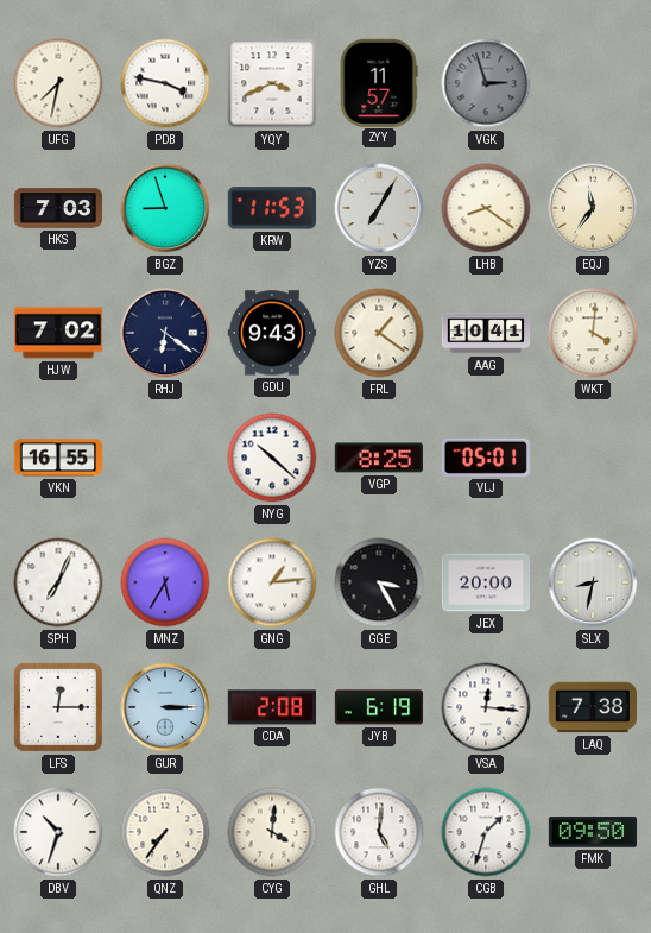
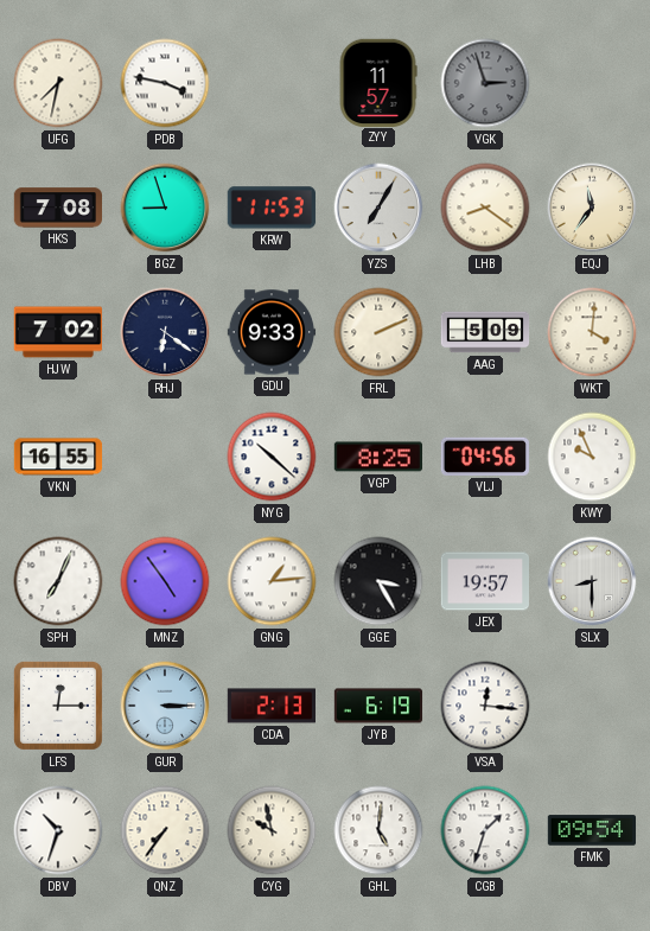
YQY: 3:41 -> none
HKS: 7:03 -> 7:08
GDU: 9:43 -> 9:33
FRL: 1:21 -> 2:11
AAG: 10:41 -> 5:09
VLJ: 05:01 -> 04:56
KWY: none -> 9:56
MNZ: 5:35 -> 4:54
JEX: 20:00 -> 19:57
SLX: 8:32 -> 8:30
CDA: 2:08 -> 2:13
LAQ: 7:38 -> none
CYG: 4:01 -> 9:58
FMK: 09:50 -> 09:54
